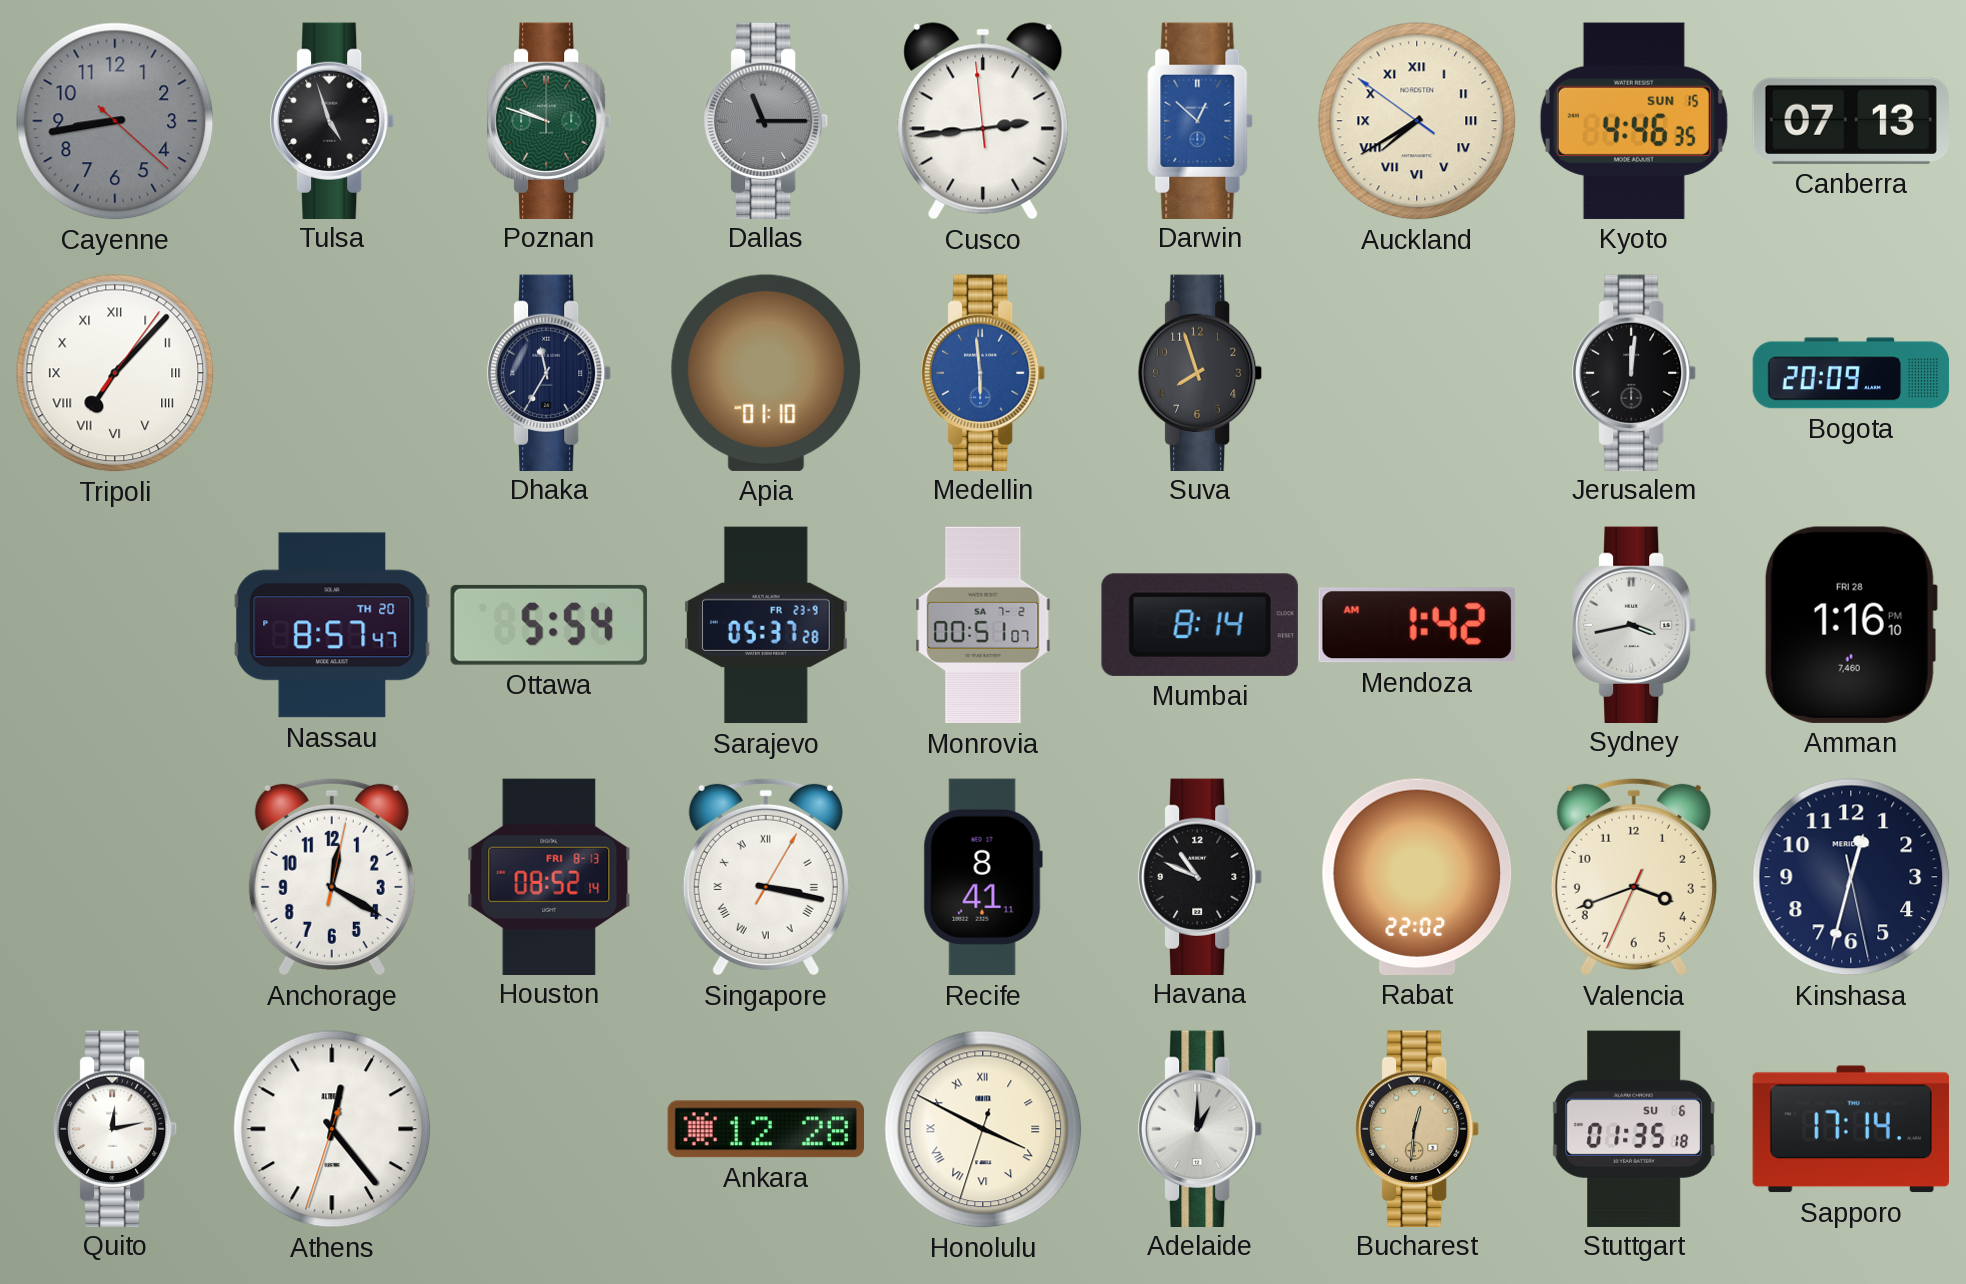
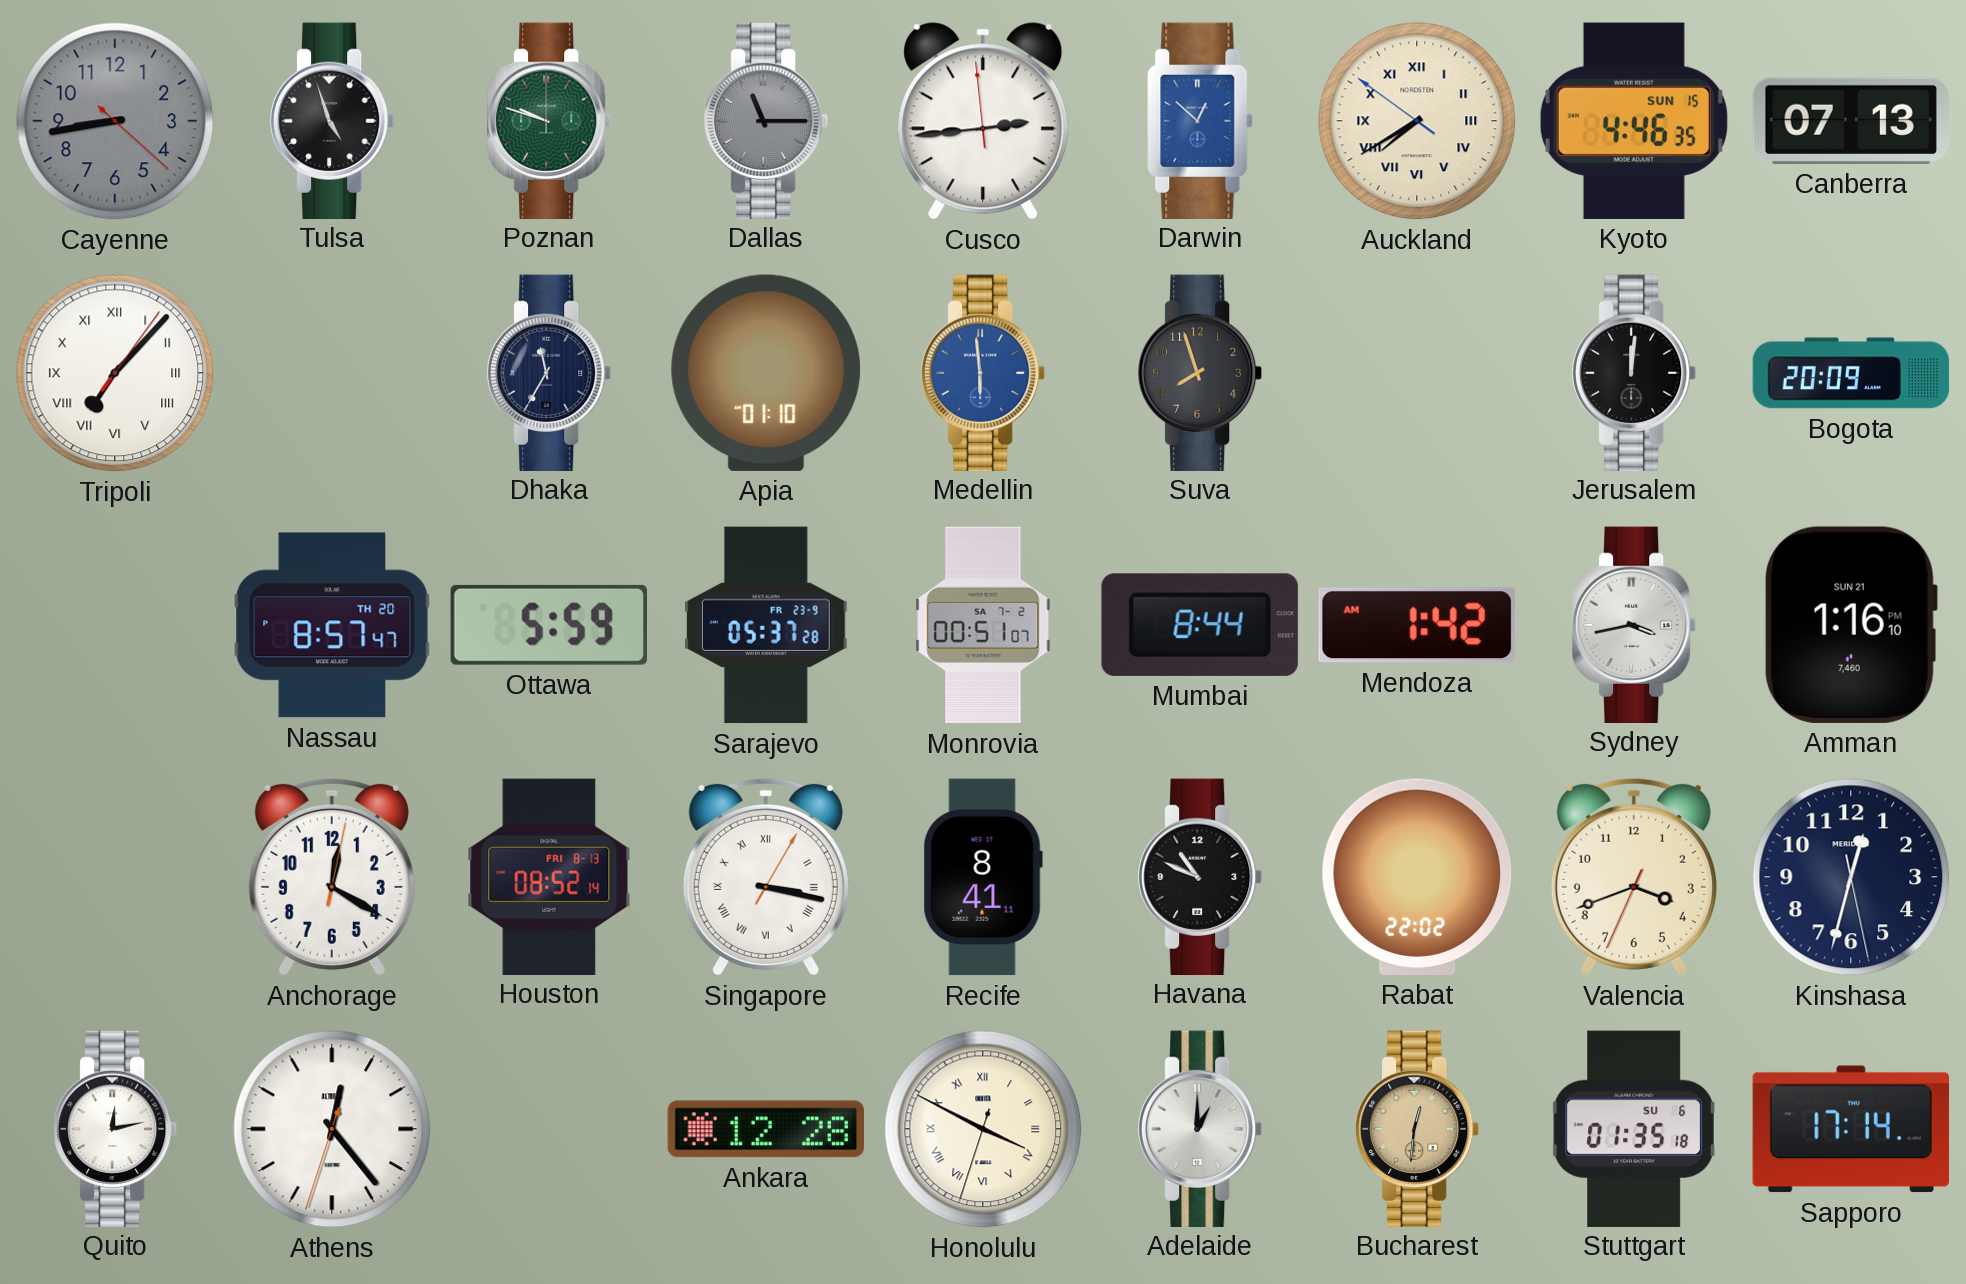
Ottawa: 5:54 -> 5:59
Mumbai: 8:14 -> 8:44
Amman date: FRI 28 -> SUN 21
